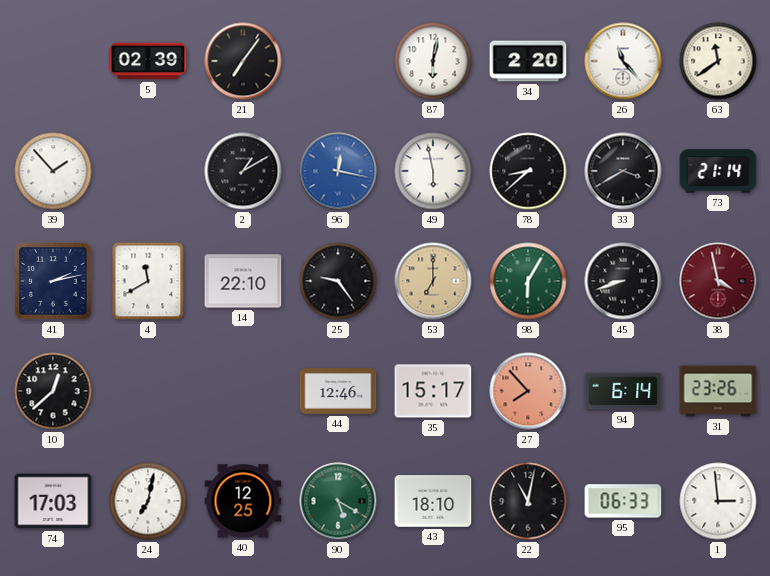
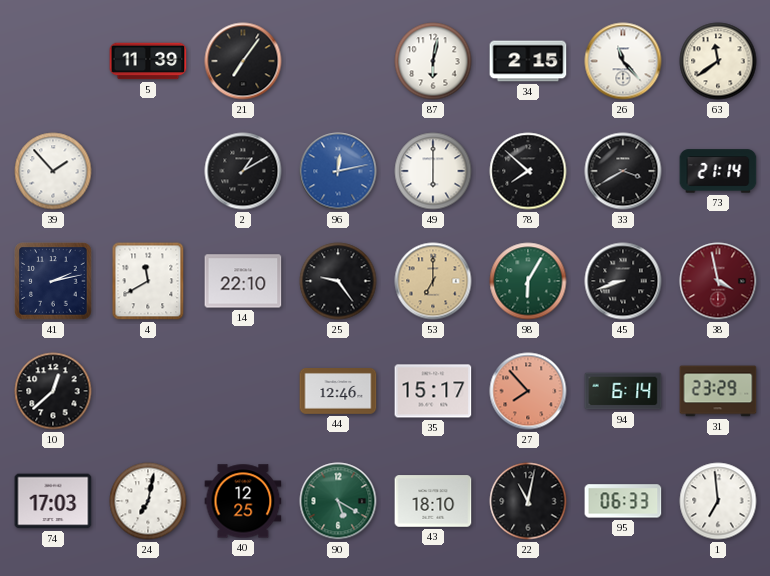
5: 02:39 -> 11:39
34: 2:20 -> 2:15
96: 12:17 -> 12:13
49: 5:58 -> 6:00
78: 8:38 -> 7:52
31: 23:26 -> 23:29
1: 2:59 -> 6:59
